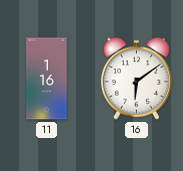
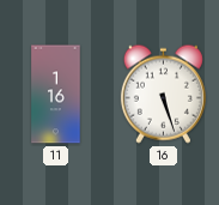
16: 6:09 -> 5:27
